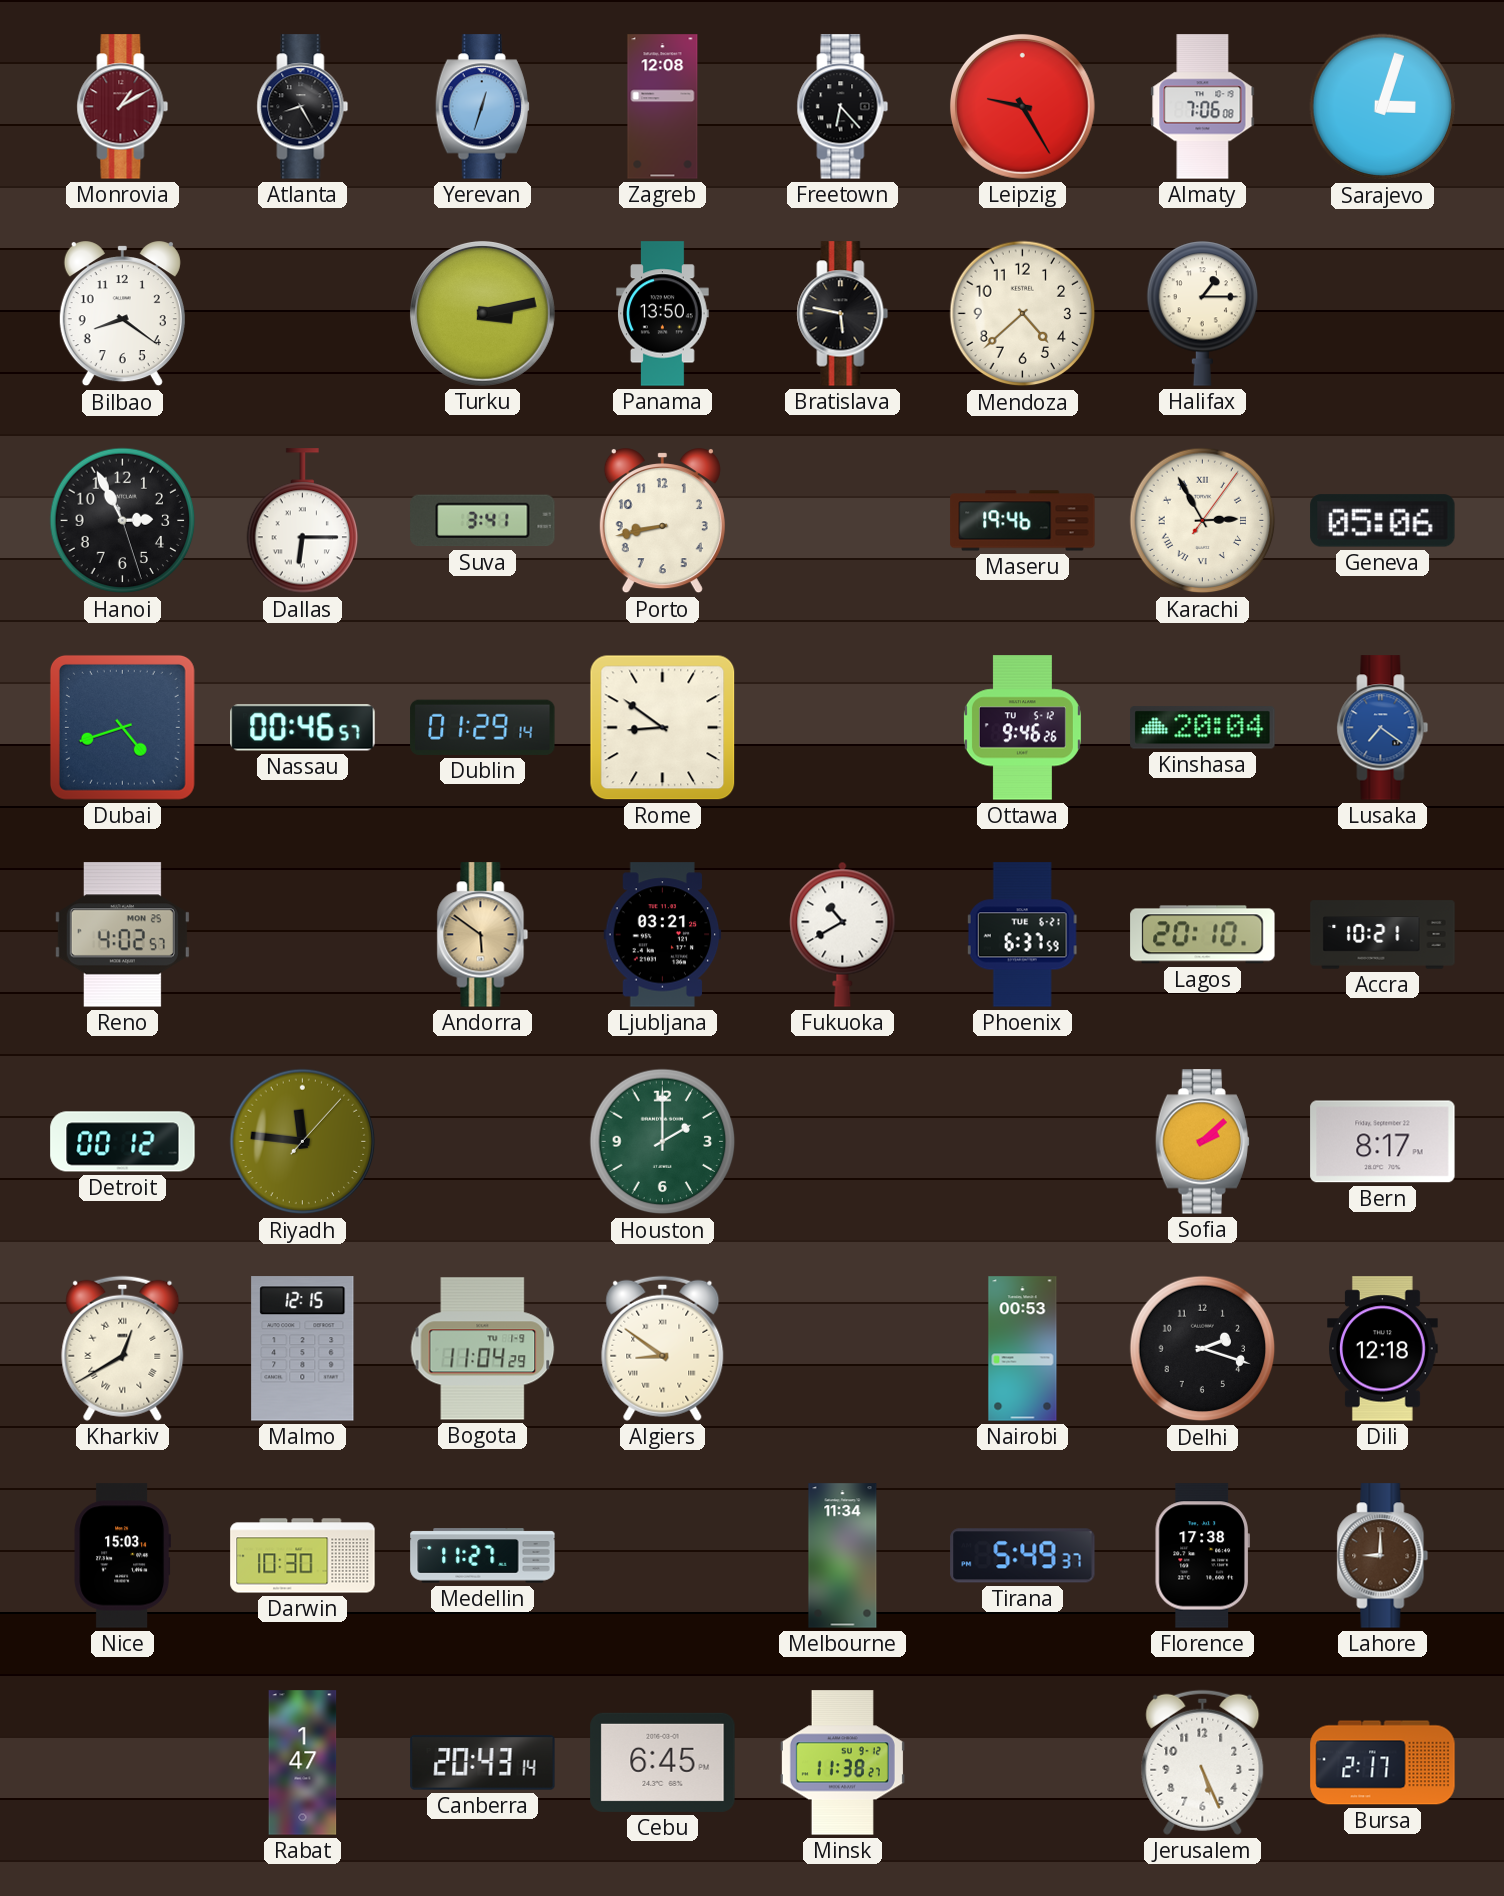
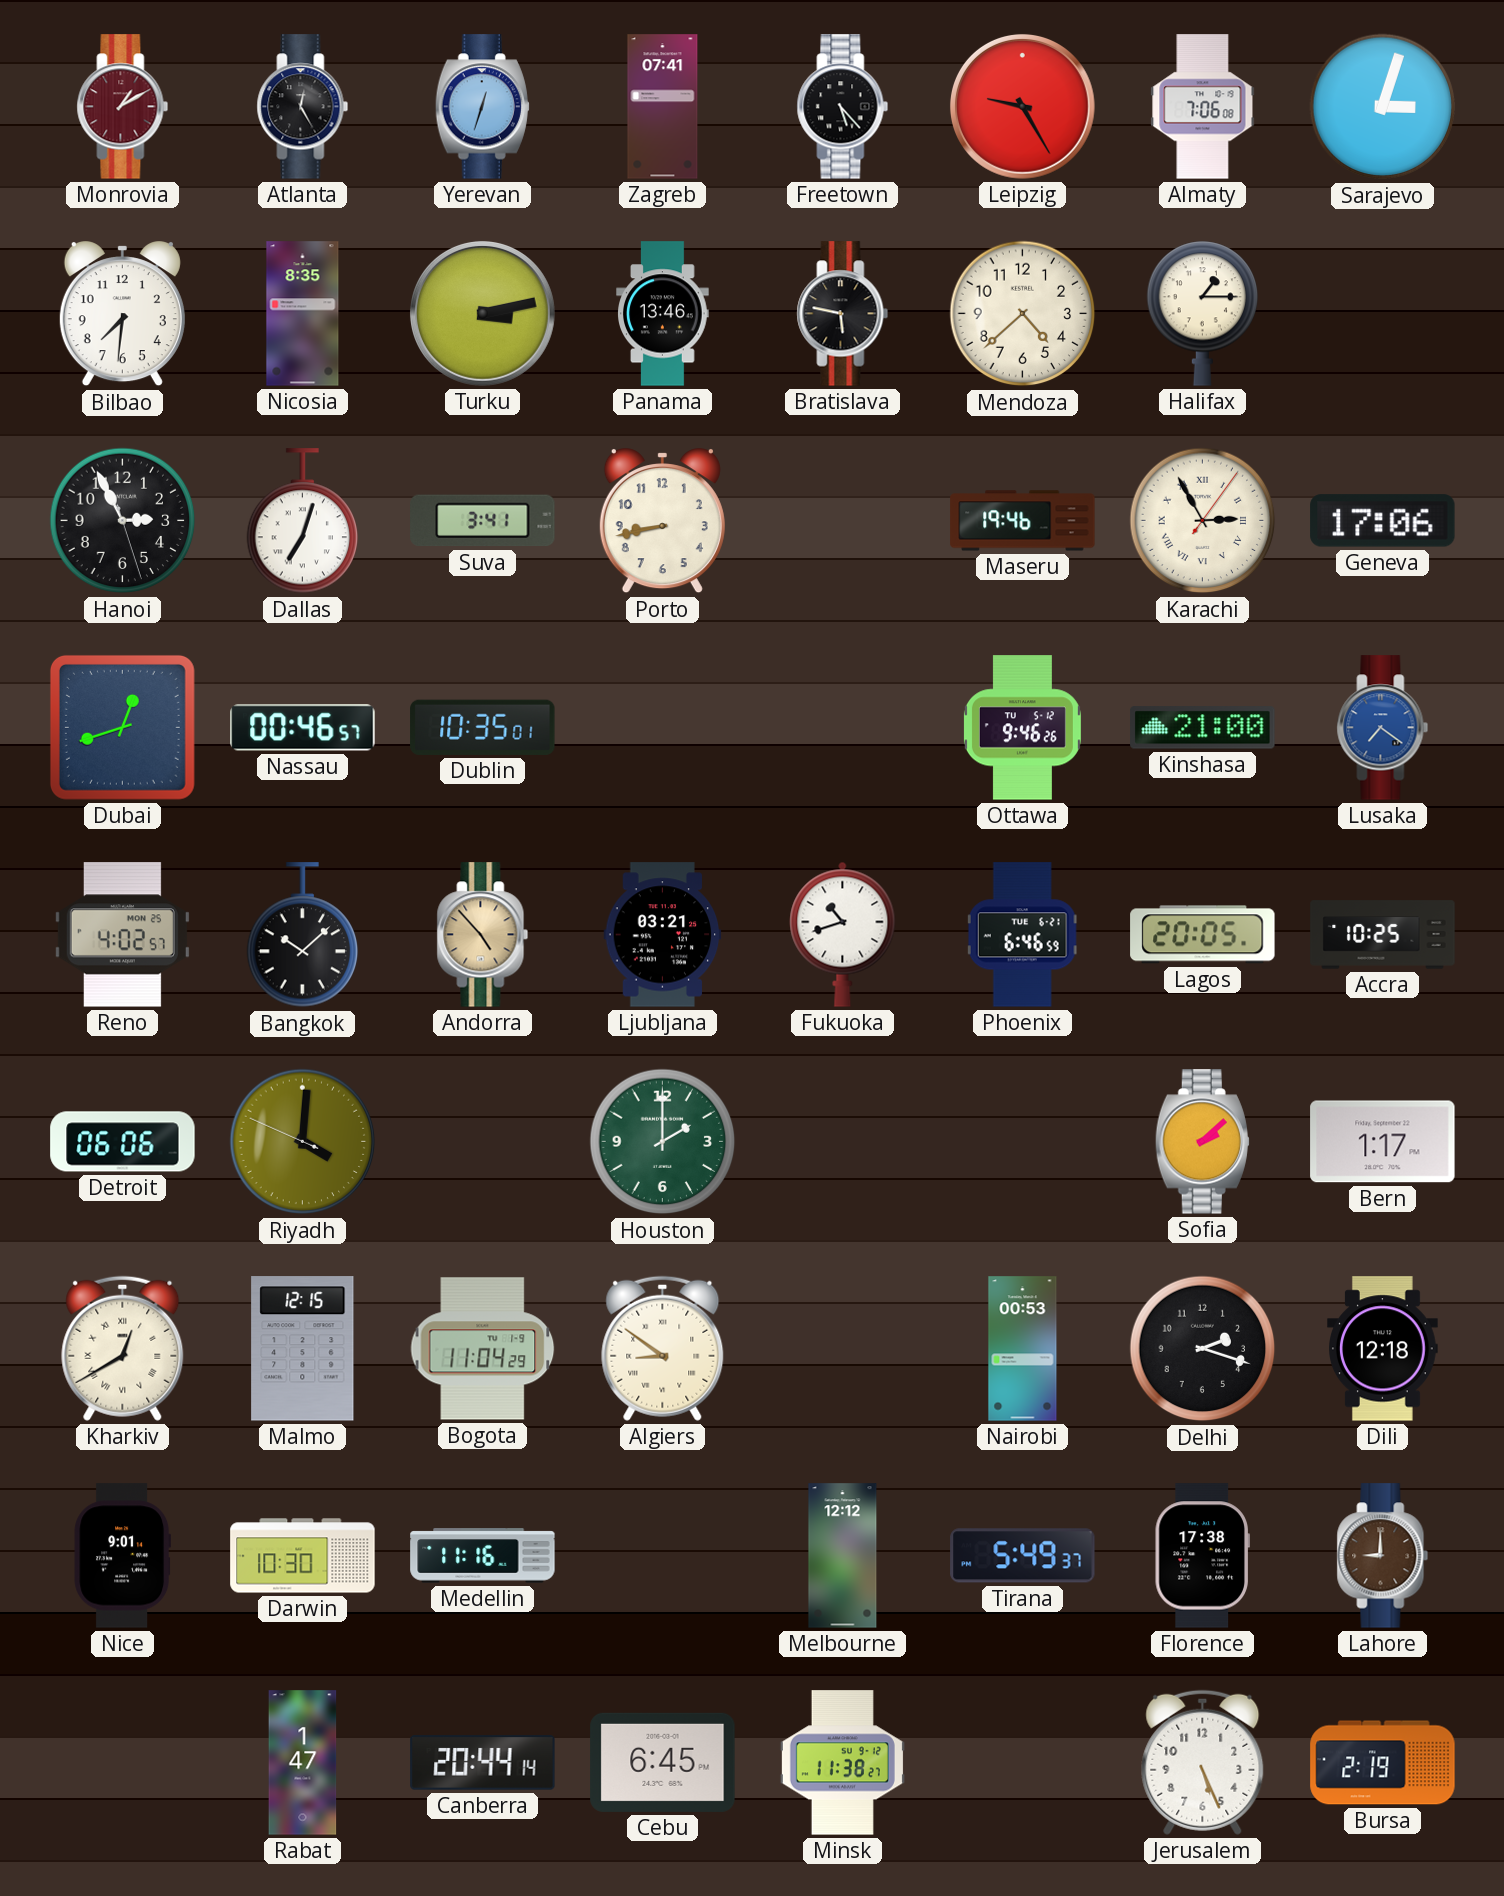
Atlanta: 8:25 -> 12:25
Zagreb: 12:08 -> 07:41
Freetown: 6:23 -> 5:23
Bilbao: 8:21 -> 7:31
Nicosia: none -> 8:35
Panama: 13:50 -> 13:46
Dallas: 6:15 -> 7:03
Geneva: 05:06 -> 17:06
Dubai: 4:42 -> 12:42
Dublin: 01:29 -> 10:35
Rome: 8:51 -> none
Kinshasa: 20:04 -> 21:00
Bangkok: none -> 10:08
Andorra: 5:51 -> 4:53
Fukuoka: 10:40 -> 10:42
Phoenix: 6:37 -> 6:46
Lagos: 20:10 -> 20:05
Accra: 10:21 -> 10:25
Detroit: 00:12 -> 06:06
Riyadh: 11:46 -> 4:00
Bern: 8:17 -> 1:17
Nice: 15:03 -> 9:01
Medellin: 11:27 -> 11:16
Melbourne: 11:34 -> 12:12
Canberra: 20:43 -> 20:44
Bursa: 2:17 -> 2:19
